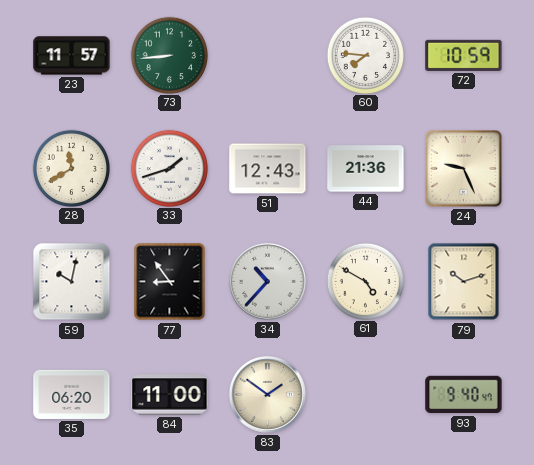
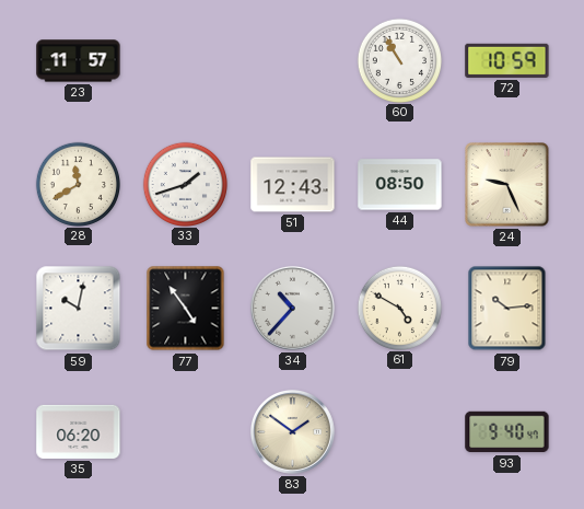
73: 8:44 -> none
60: 7:46 -> 10:55
44: 21:36 -> 08:50
77: 8:54 -> 4:54
79: 10:12 -> 10:14
84: 11:00 -> none
